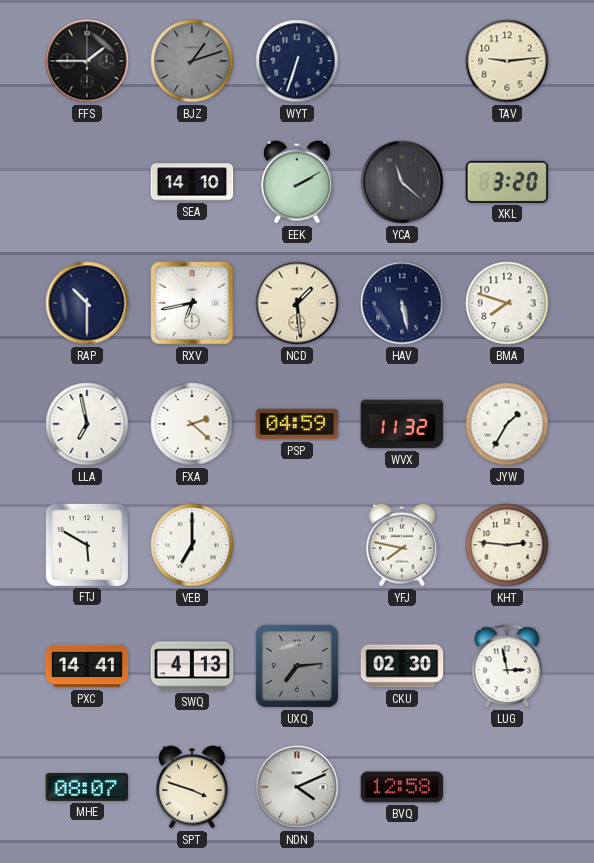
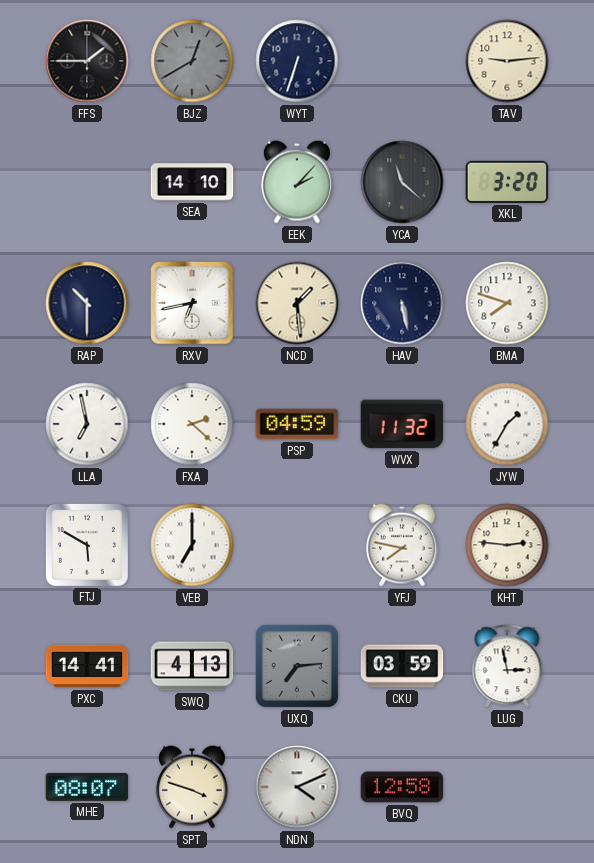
BJZ: 1:12 -> 12:40
EEK: 2:10 -> 2:07
CKU: 02:30 -> 03:59
